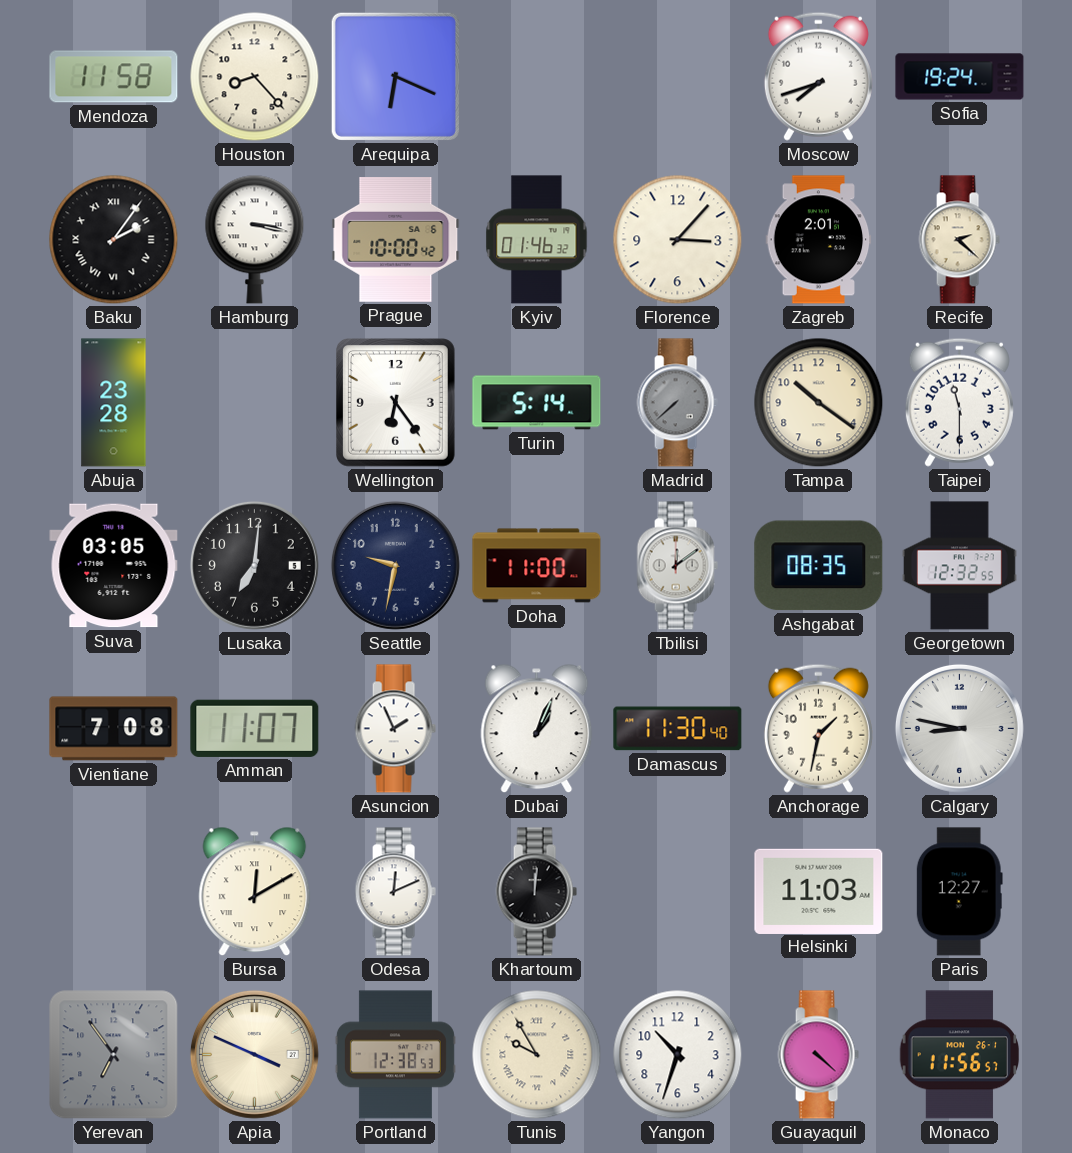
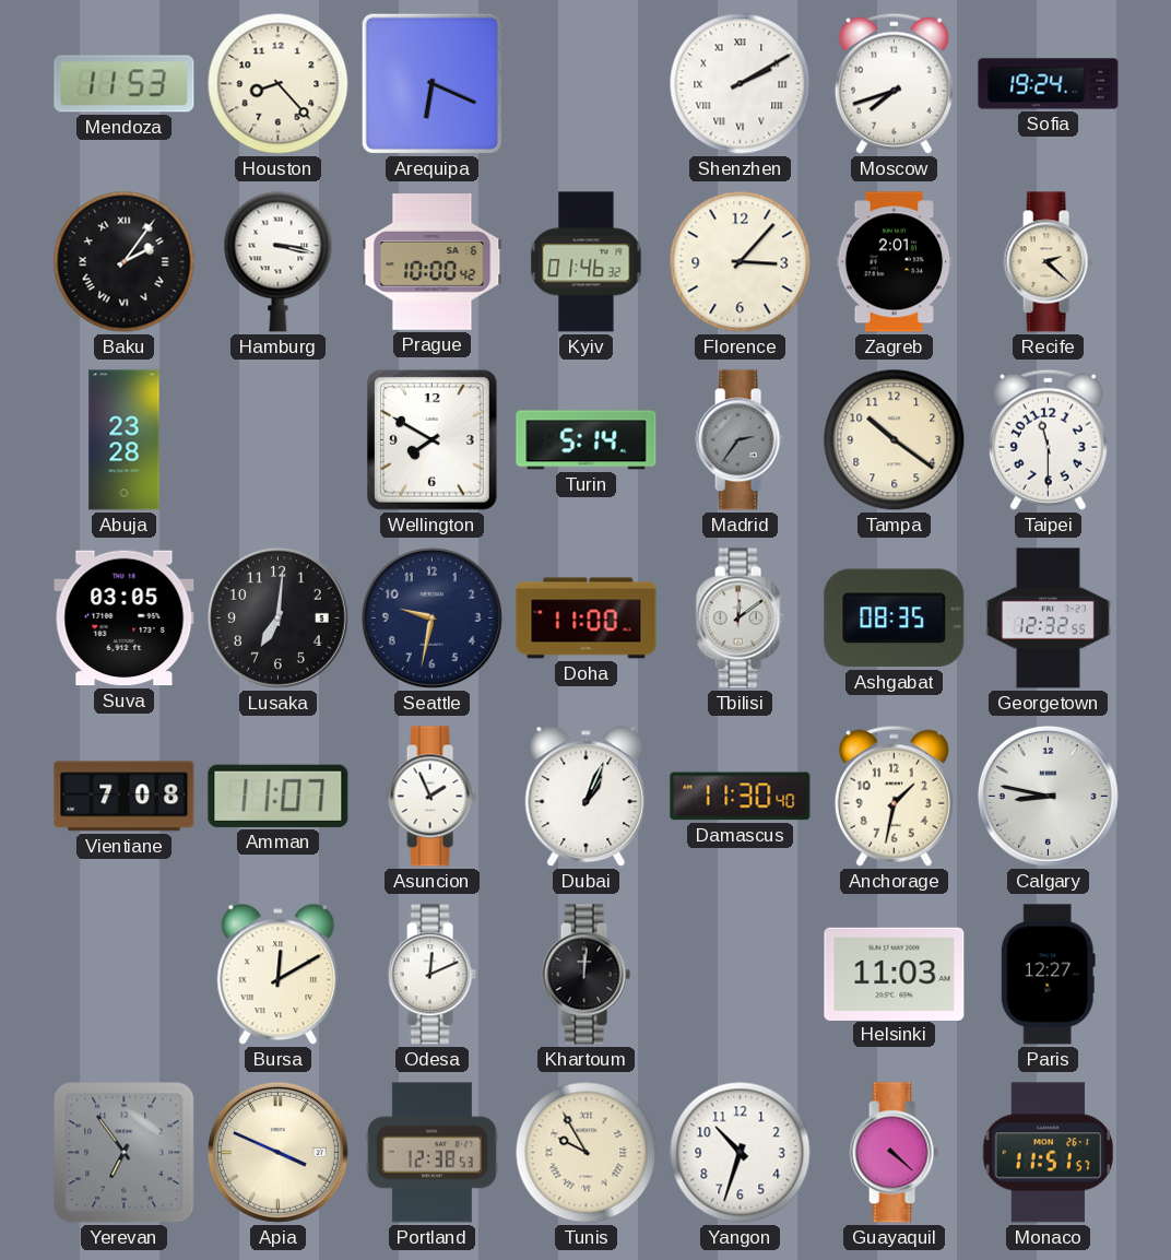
Mendoza: 11:58 -> 11:53
Shenzhen: none -> 2:10
Wellington: 6:24 -> 7:50
Madrid: 7:38 -> 2:36
Monaco: 11:56 -> 11:51
